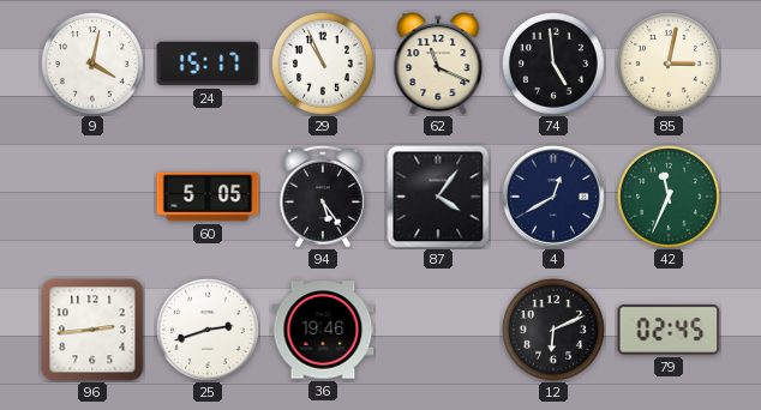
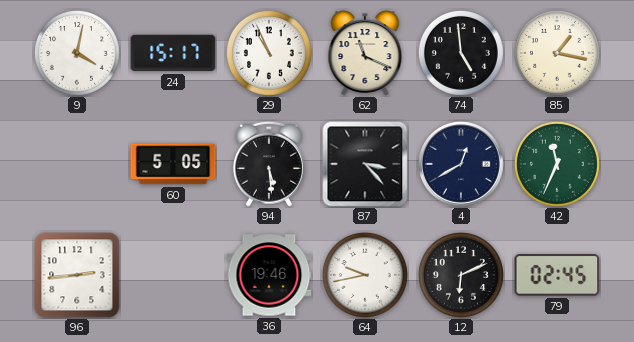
85: 3:02 -> 1:17
94: 5:24 -> 5:29
87: 4:06 -> 3:23
25: 2:42 -> none
64: none -> 9:43
